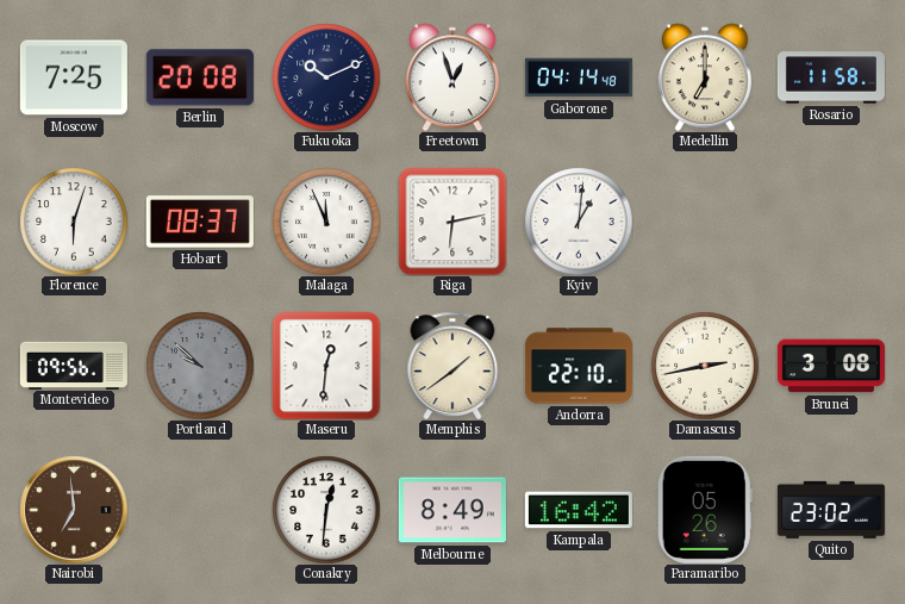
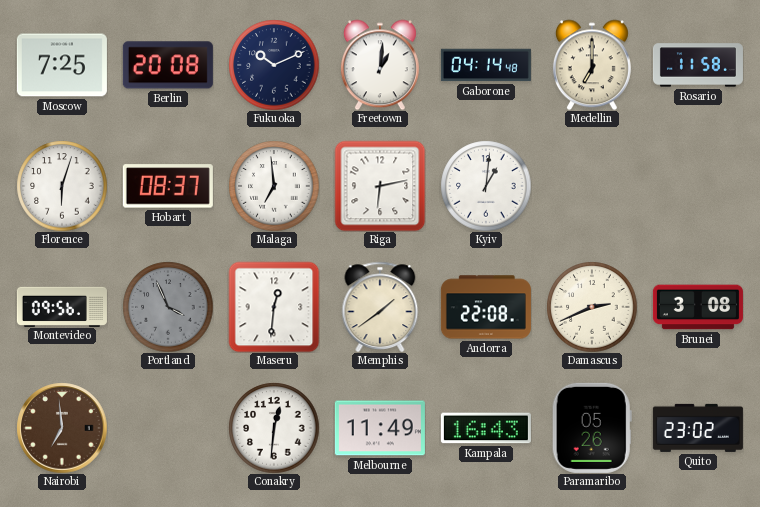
Freetown: 12:57 -> 1:01
Malaga: 11:56 -> 6:59
Portland: 9:52 -> 3:56
Andorra: 22:10 -> 22:08
Damascus: 2:43 -> 2:41
Melbourne: 8:49 -> 11:49
Kampala: 16:42 -> 16:43
